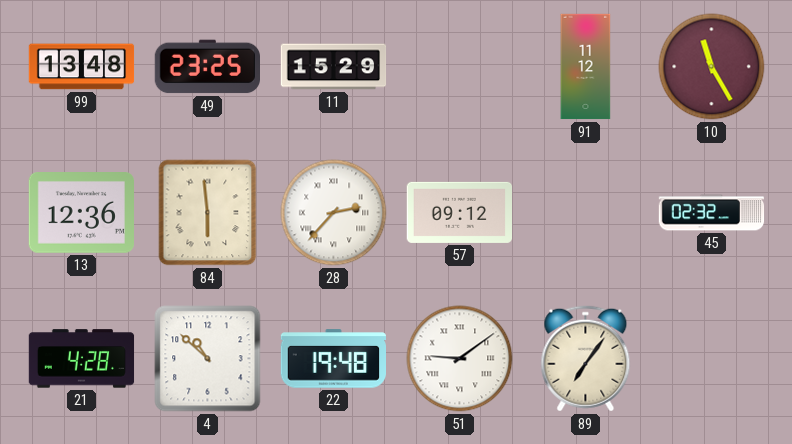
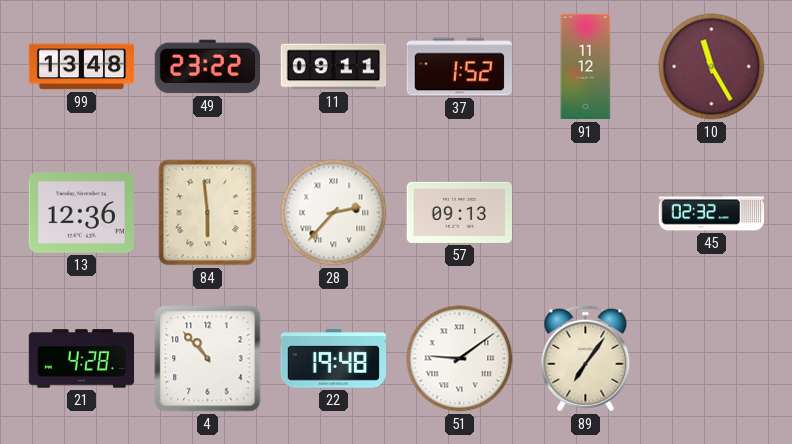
49: 23:25 -> 23:22
11: 15:29 -> 09:11
37: none -> 1:52
57: 09:12 -> 09:13
4: 10:52 -> 10:53
